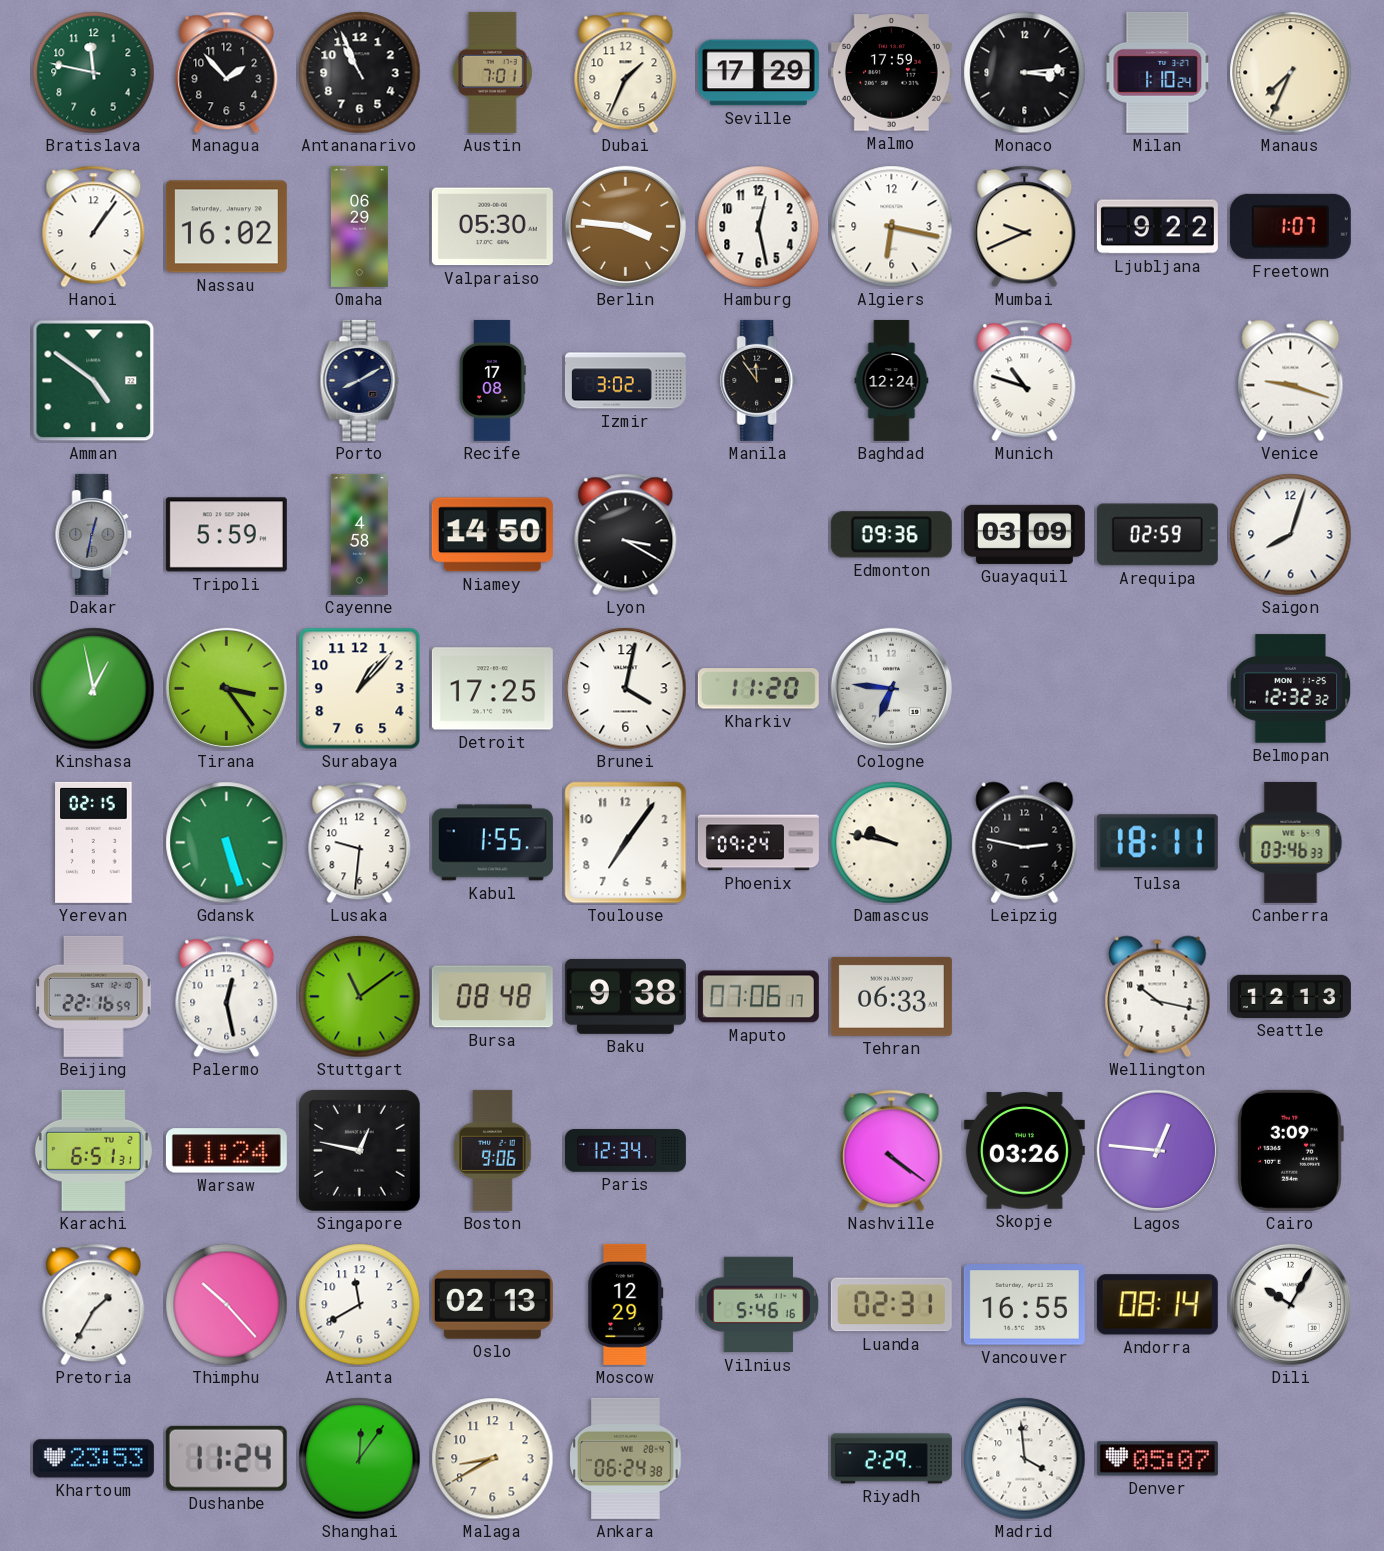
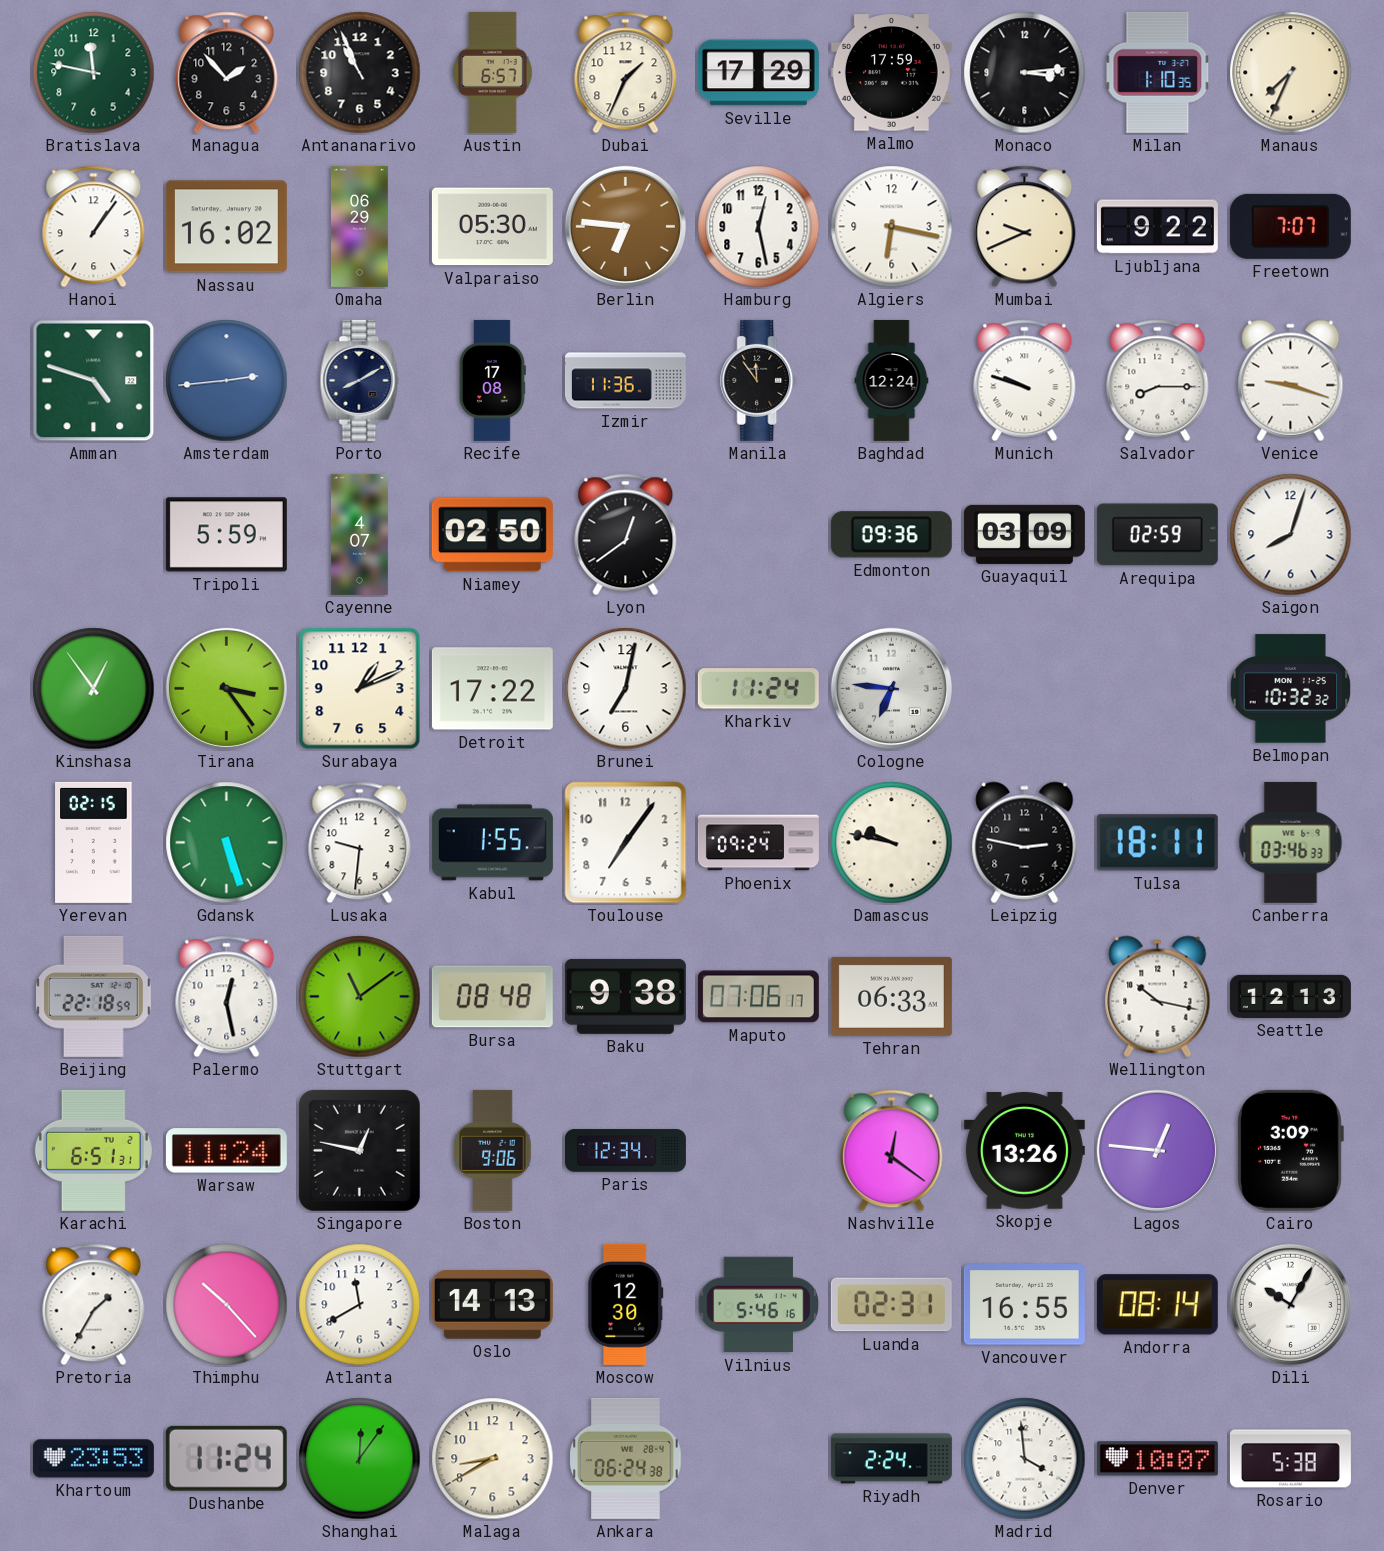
Austin: 7:01 -> 6:57
Milan: 1:10:24 -> 1:10:35
Berlin: 3:46 -> 6:46
Freetown: 1:07 -> 7:07
Amman: 4:51 -> 4:48
Amsterdam: none -> 2:44
Izmir: 3:02 -> 11:36
Munich: 10:48 -> 9:48
Salvador: none -> 8:15
Dakar: 12:32 -> none
Cayenne: 4:58 -> 4:07
Niamey: 14:50 -> 02:50
Lyon: 3:20 -> 12:39
Kinshasa: 12:58 -> 12:54
Surabaya: 1:07 -> 1:11
Detroit: 17:25 -> 17:22
Brunei: 4:02 -> 7:02
Kharkiv: 11:20 -> 11:24
Belmopan: 12:32 -> 10:32
Beijing: 22:16 -> 22:18
Nashville: 4:21 -> 12:21
Skopje: 03:26 -> 13:26
Oslo: 02:13 -> 14:13
Moscow: 12:29 -> 12:30
Riyadh: 2:29 -> 2:24
Denver: 05:07 -> 10:07
Rosario: none -> 5:38
